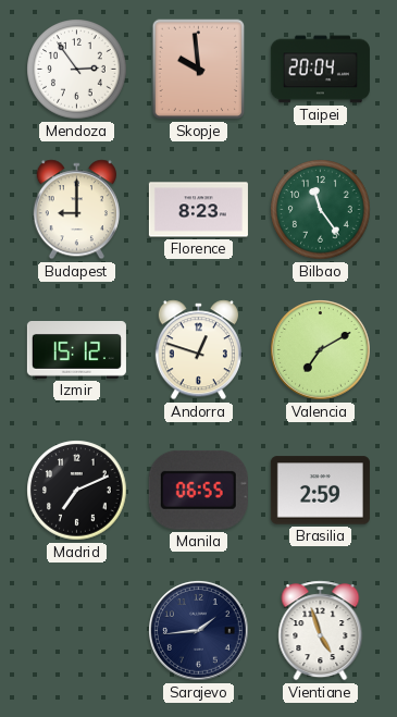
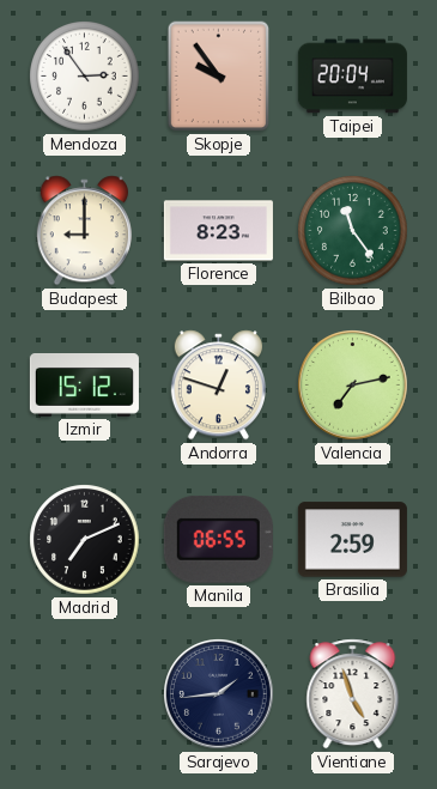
Skopje: 9:59 -> 9:54
Valencia: 7:10 -> 7:13
